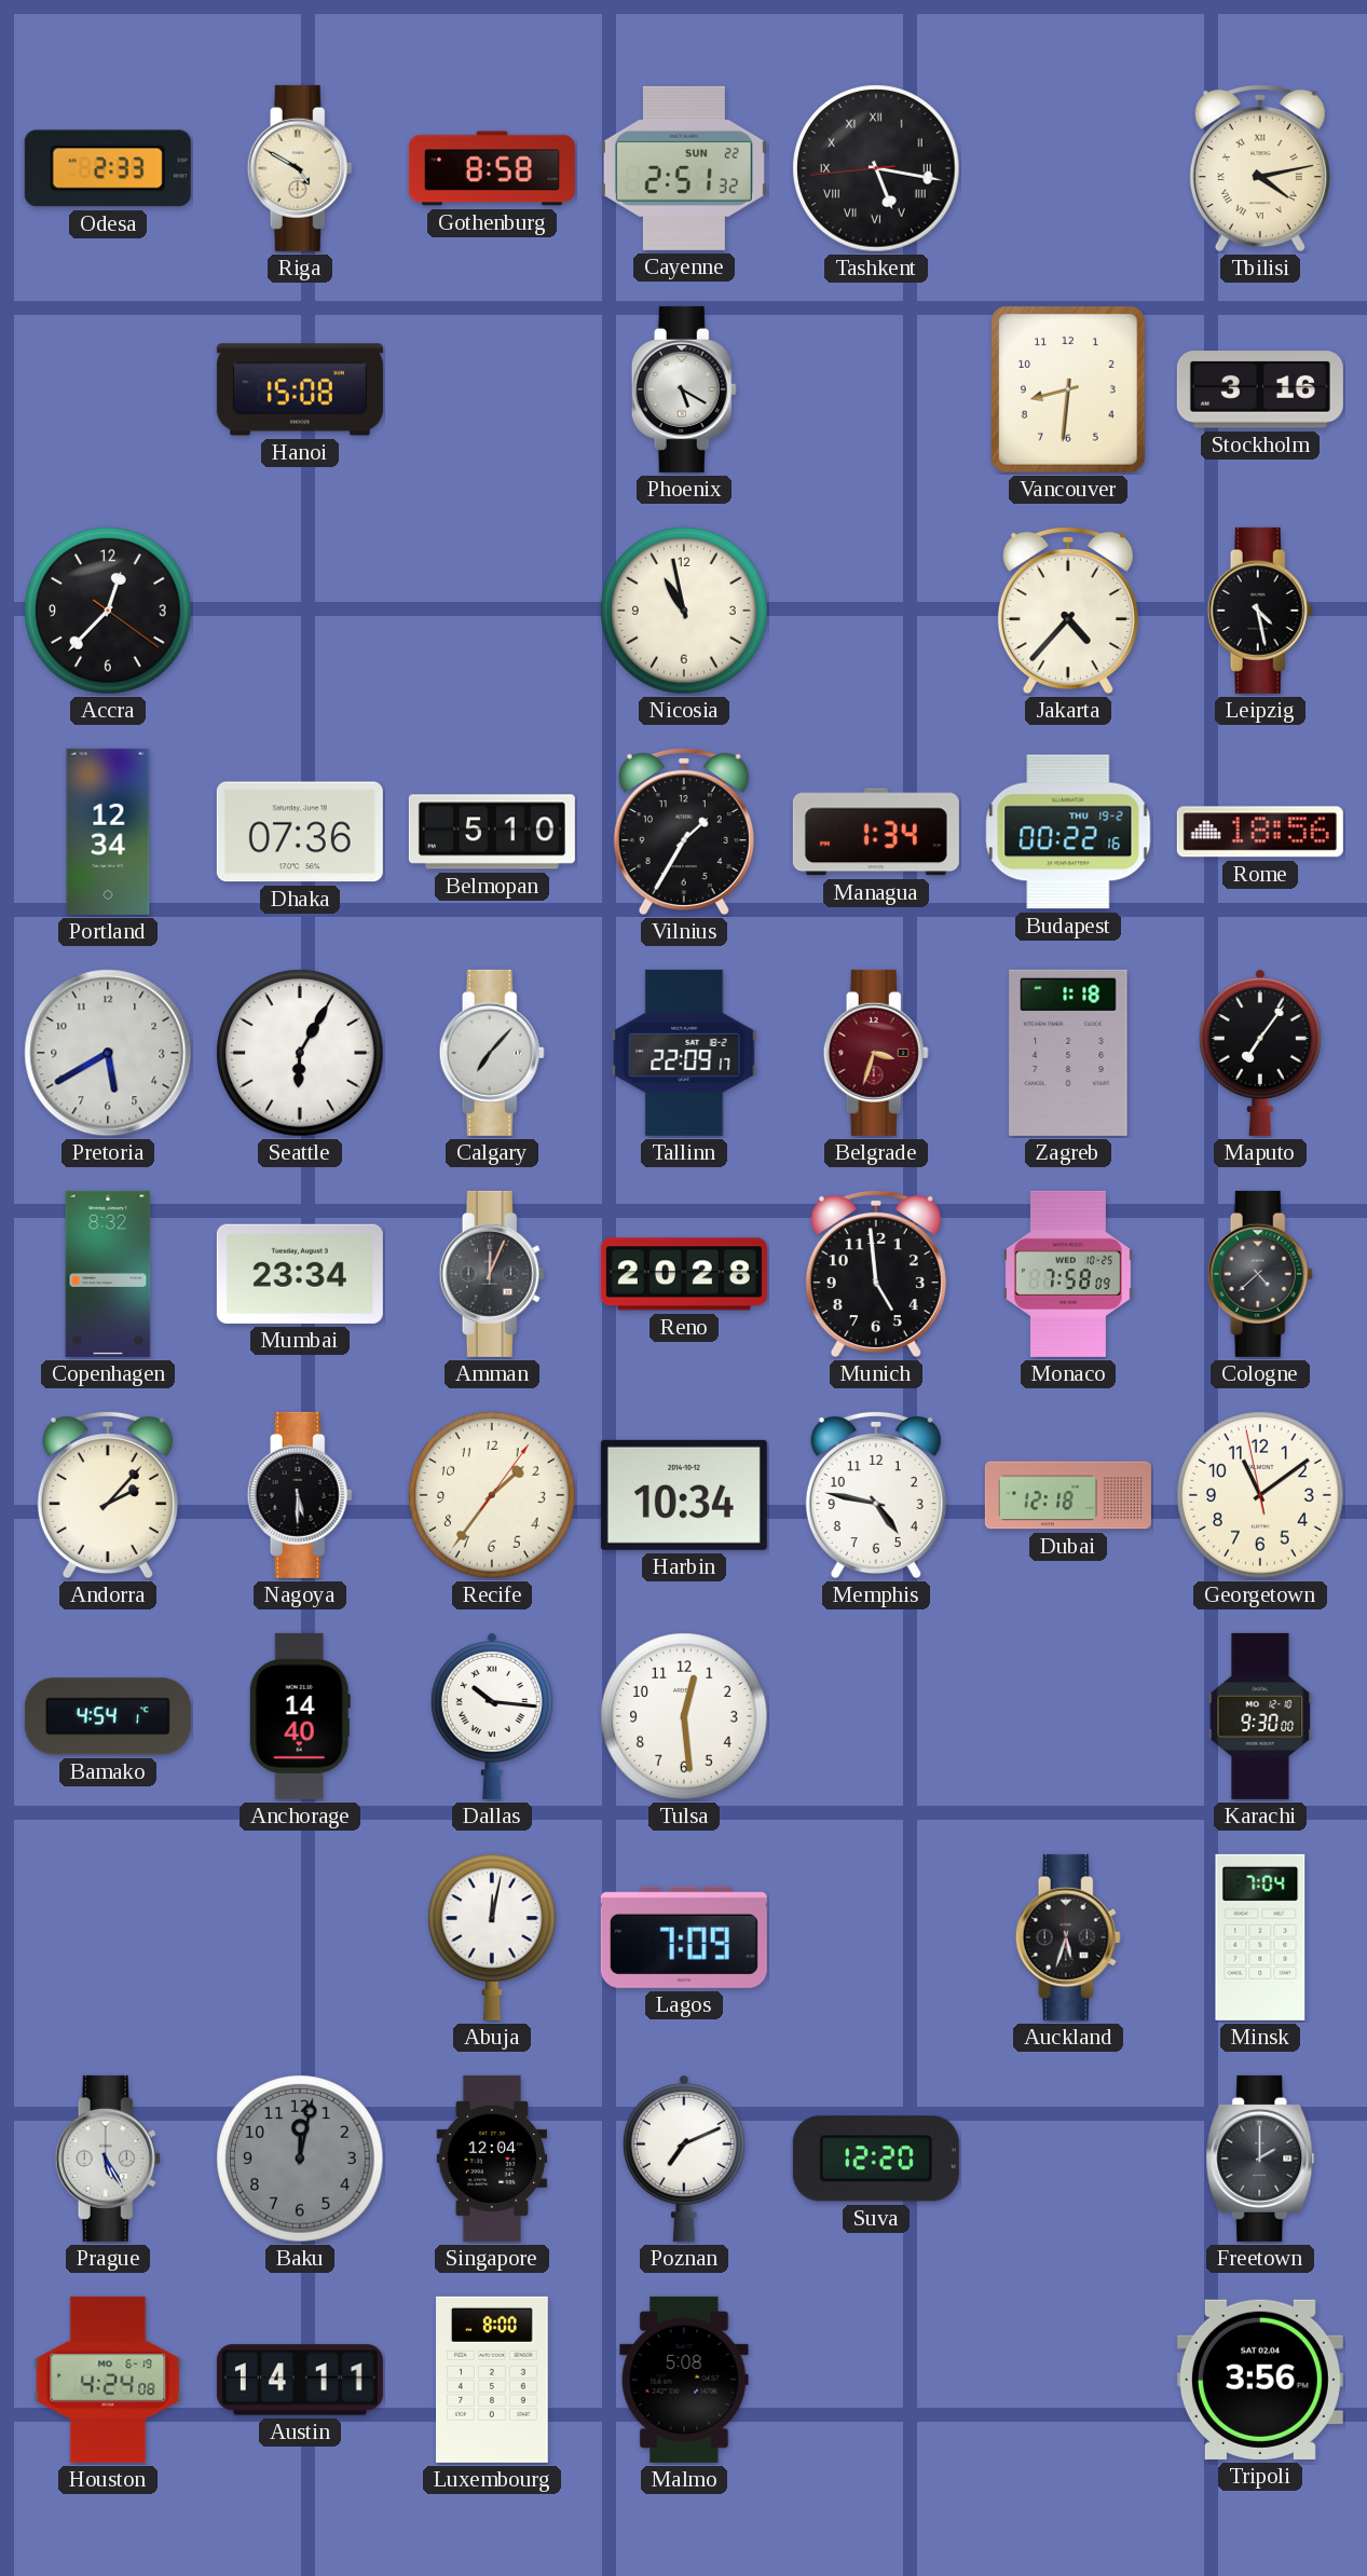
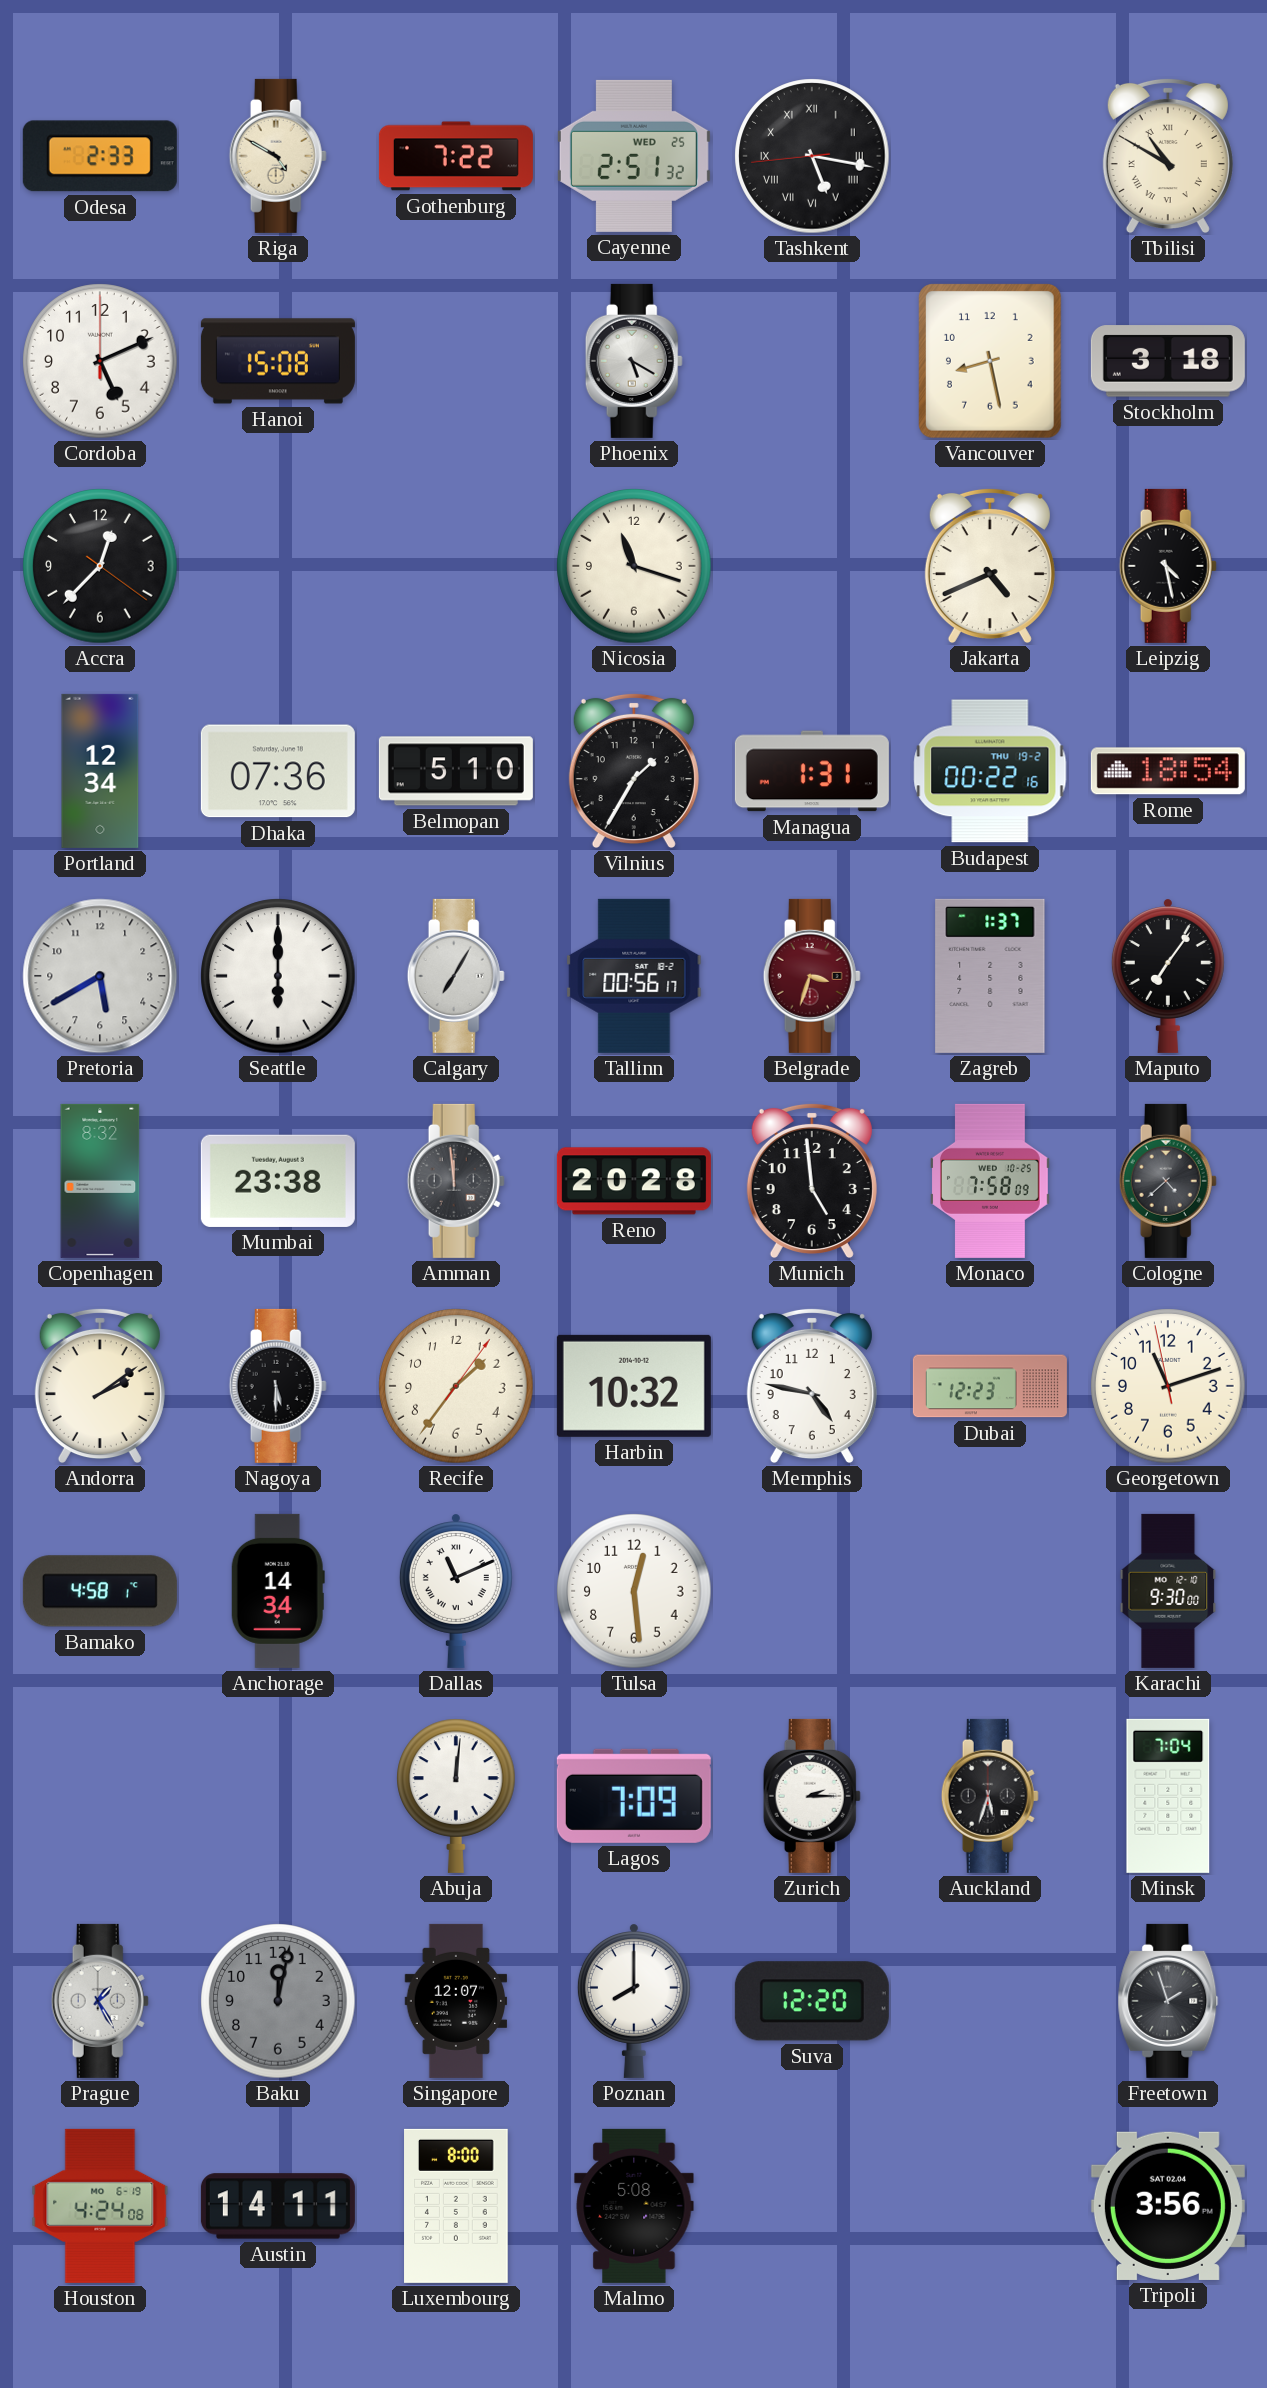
Gothenburg: 8:58 -> 7:22
Cayenne date: SUN 22 -> WED 25
Tbilisi: 4:13 -> 10:50
Cordoba: none -> 5:11
Vancouver: 8:31 -> 8:28
Stockholm: 3:16 -> 3:18
Nicosia: 10:58 -> 11:18
Jakarta: 4:37 -> 4:41
Managua: 1:34 -> 1:31
Rome: 18:56 -> 18:54
Seattle: 6:05 -> 6:00
Calgary: 7:07 -> 7:05
Tallinn: 22:09 -> 00:56
Zagreb: 1:18 -> 1:37
Mumbai: 23:34 -> 23:38
Amman: 12:04 -> 11:59
Andorra: 2:07 -> 2:09
Harbin: 10:34 -> 10:32
Dubai: 12:18 -> 12:23
Georgetown: 11:08 -> 11:11
Bamako: 4:54 -> 4:58
Anchorage: 14:40 -> 14:34
Dallas: 10:16 -> 11:11
Abuja: 12:02 -> 12:01
Zurich: none -> 2:15
Prague: 5:25 -> 1:25
Singapore: 12:04 -> 12:07
Poznan: 7:11 -> 8:00
Freetown: 2:00 -> 1:57
